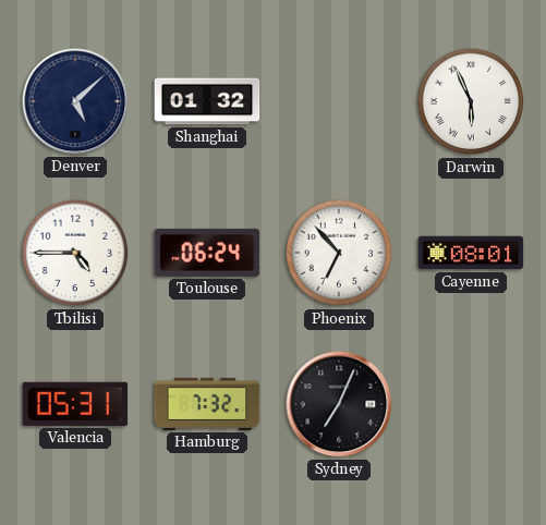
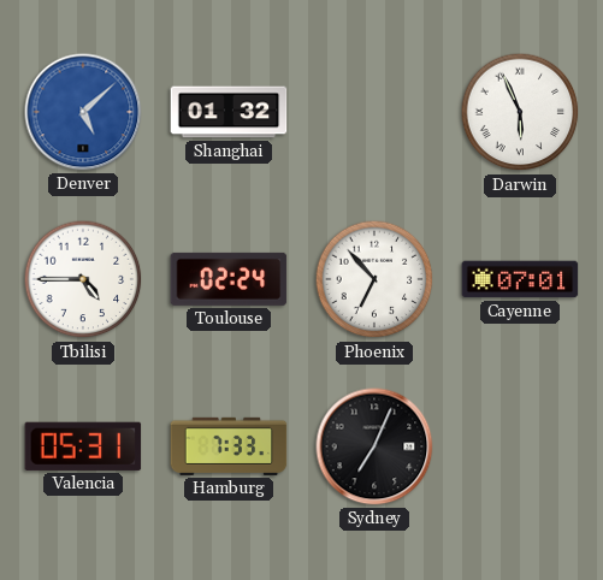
Denver dial: navy -> blue
Toulouse: 06:24 -> 02:24
Cayenne: 08:01 -> 07:01
Hamburg: 7:32 -> 7:33
